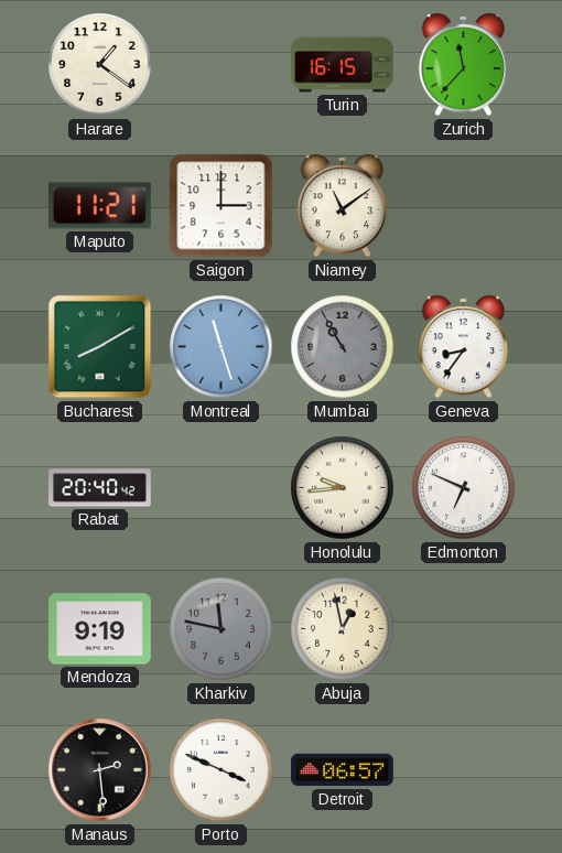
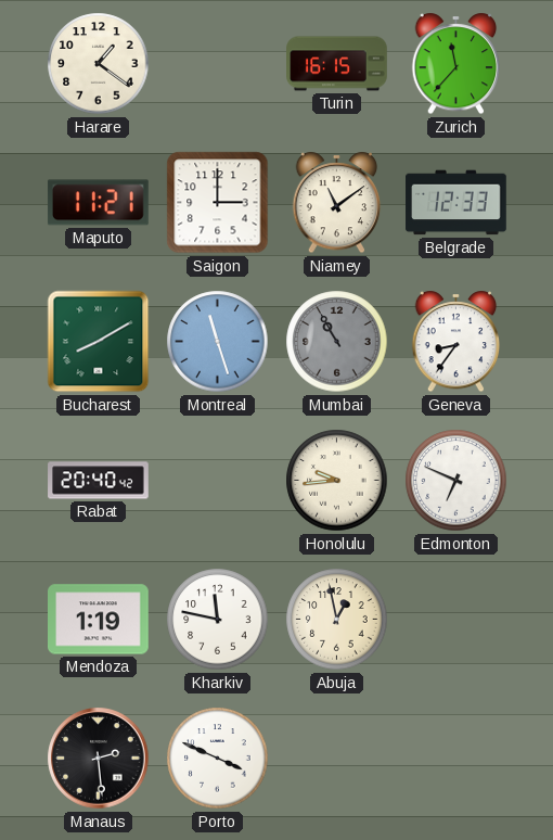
Belgrade: none -> 12:33
Mendoza: 9:19 -> 1:19
Kharkiv dial: grey -> white
Detroit: 06:57 -> none
